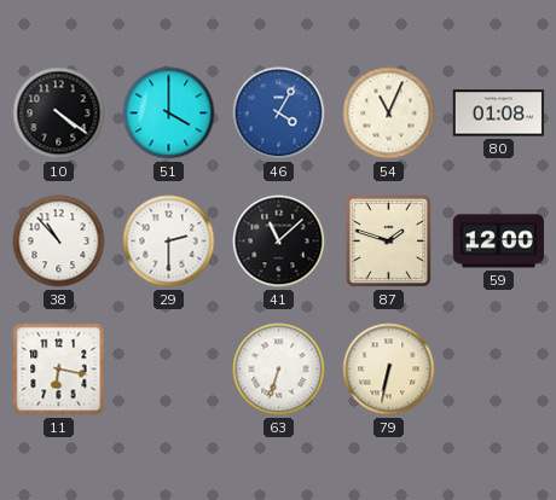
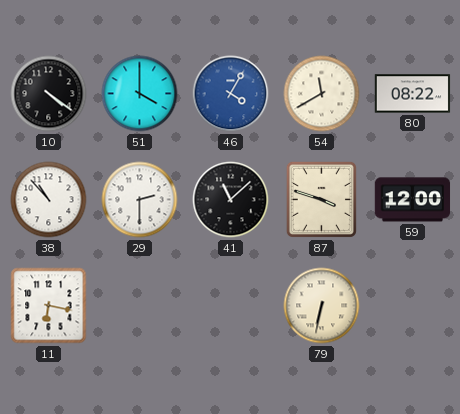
54: 11:04 -> 11:40
80: 01:08 -> 08:22
87: 1:48 -> 3:48
63: 6:33 -> none
